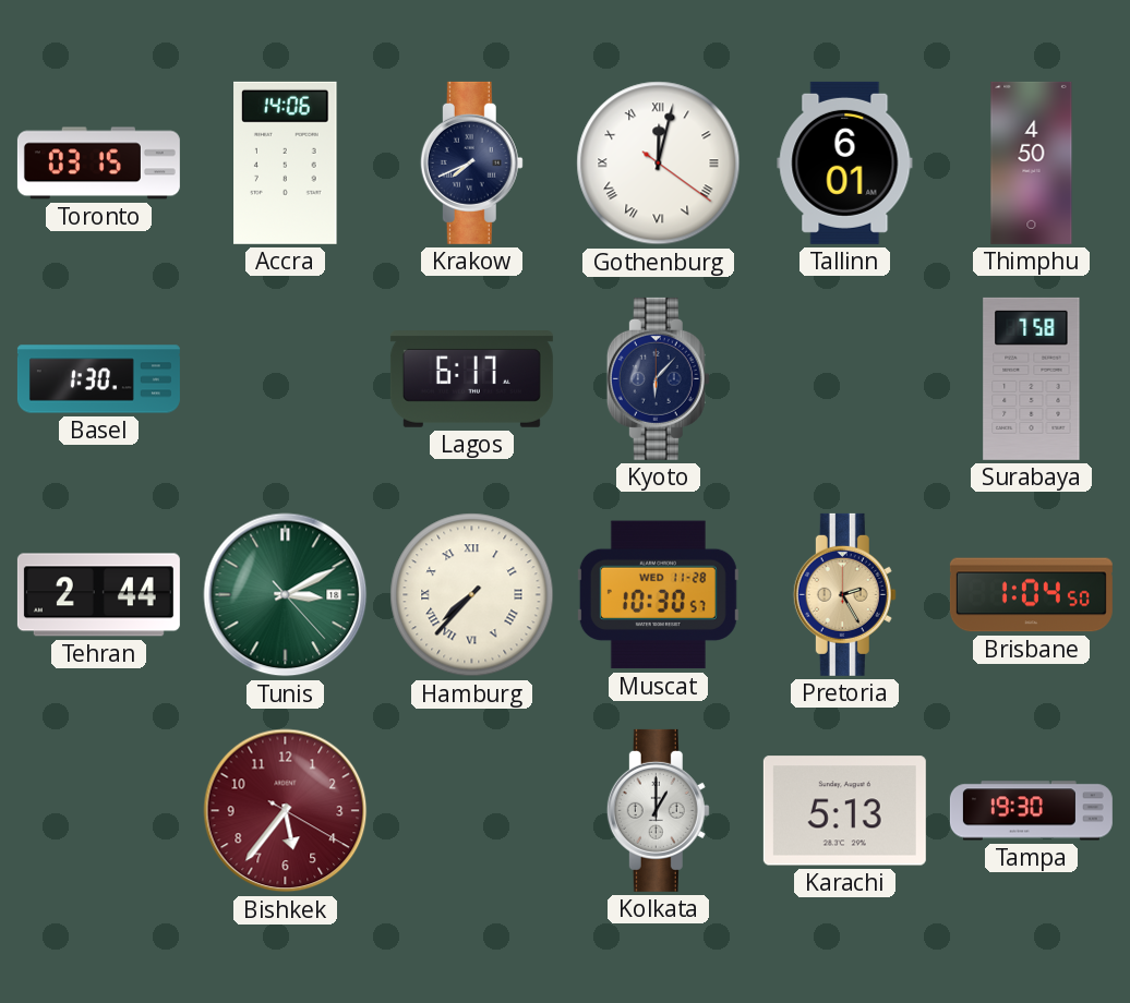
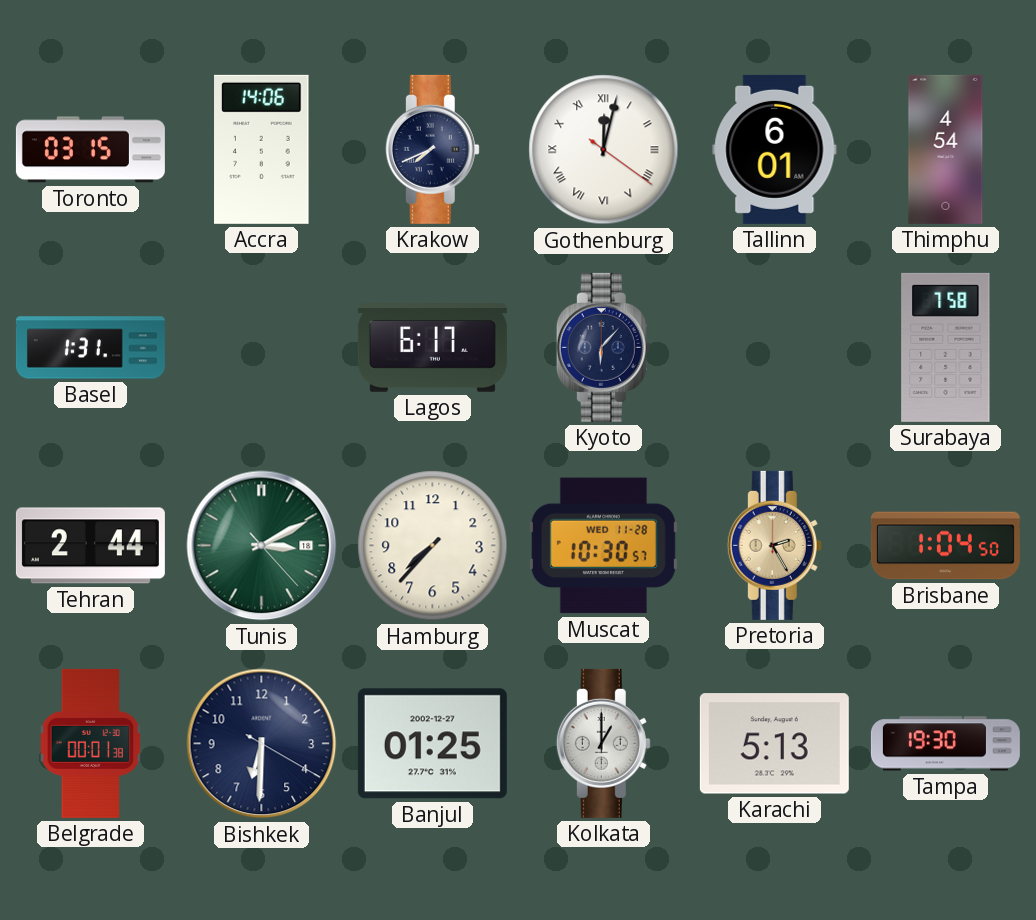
Thimphu: 4:50 -> 4:54
Basel: 1:30 -> 1:31
Hamburg numerals: Roman -> Arabic
Belgrade: none -> 00:01
Bishkek: 5:36 -> 6:30
Bishkek dial: burgundy -> navy
Banjul: none -> 01:25
